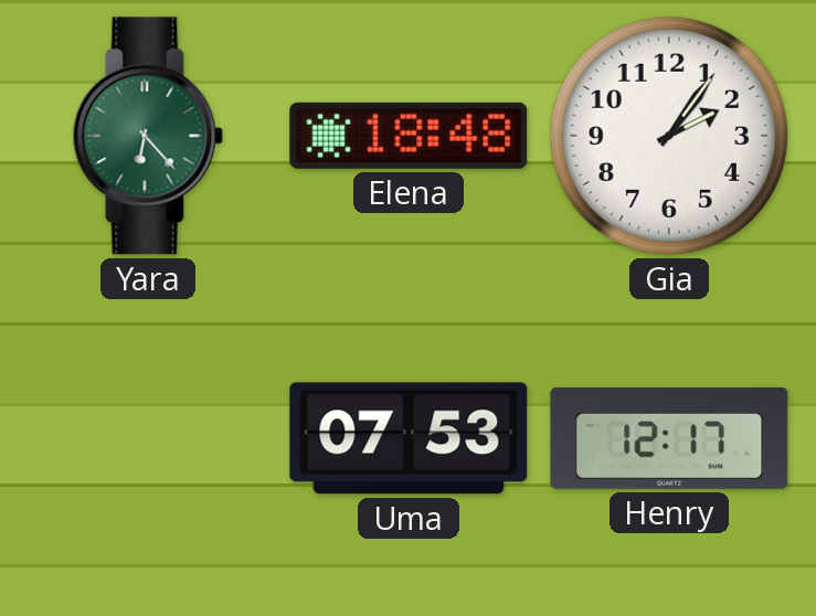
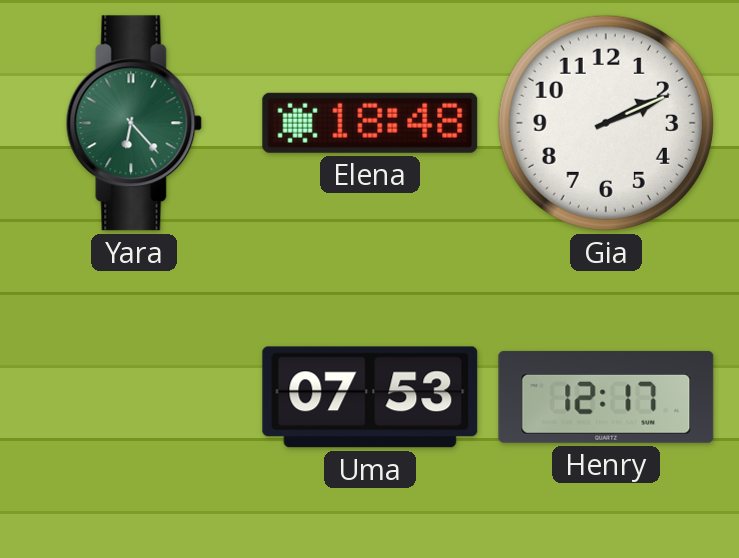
Gia: 2:06 -> 2:11
